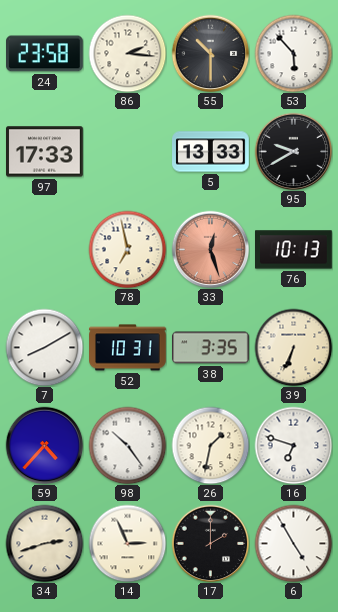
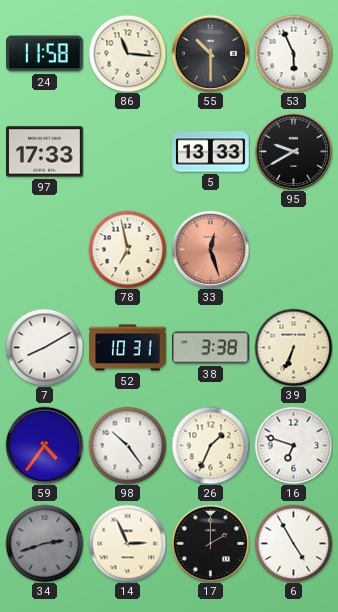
24: 23:58 -> 11:58
86: 2:16 -> 11:16
53: 5:53 -> 5:56
76: 10:13 -> none
38: 3:35 -> 3:38
59: 4:37 -> 4:36
26: 1:32 -> 1:34
34 dial: cream -> grey
